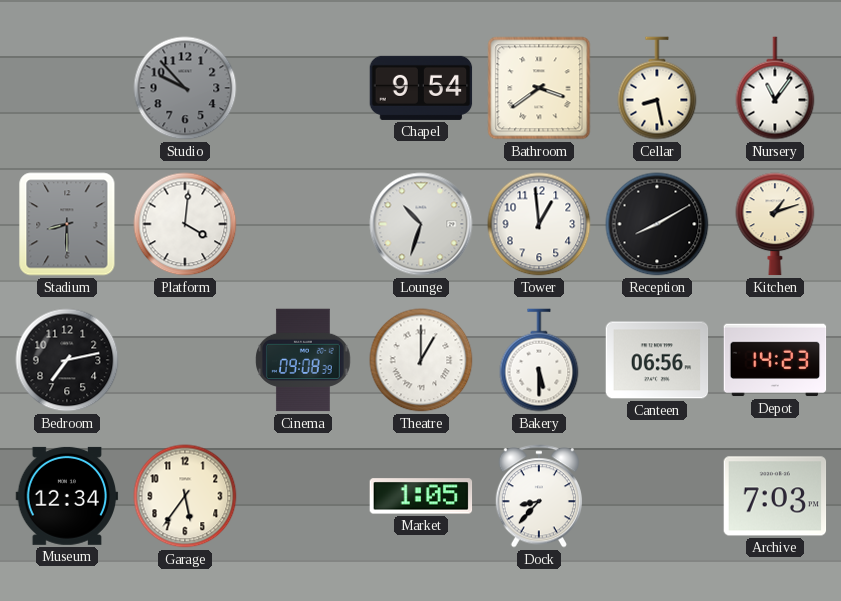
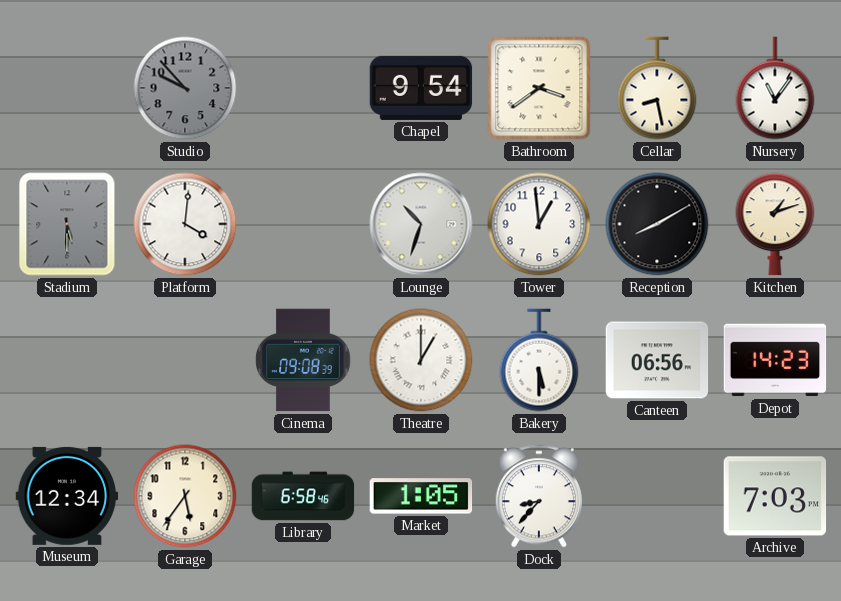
Stadium: 8:30 -> 5:30
Bedroom: 7:13 -> none
Library: none -> 6:58
